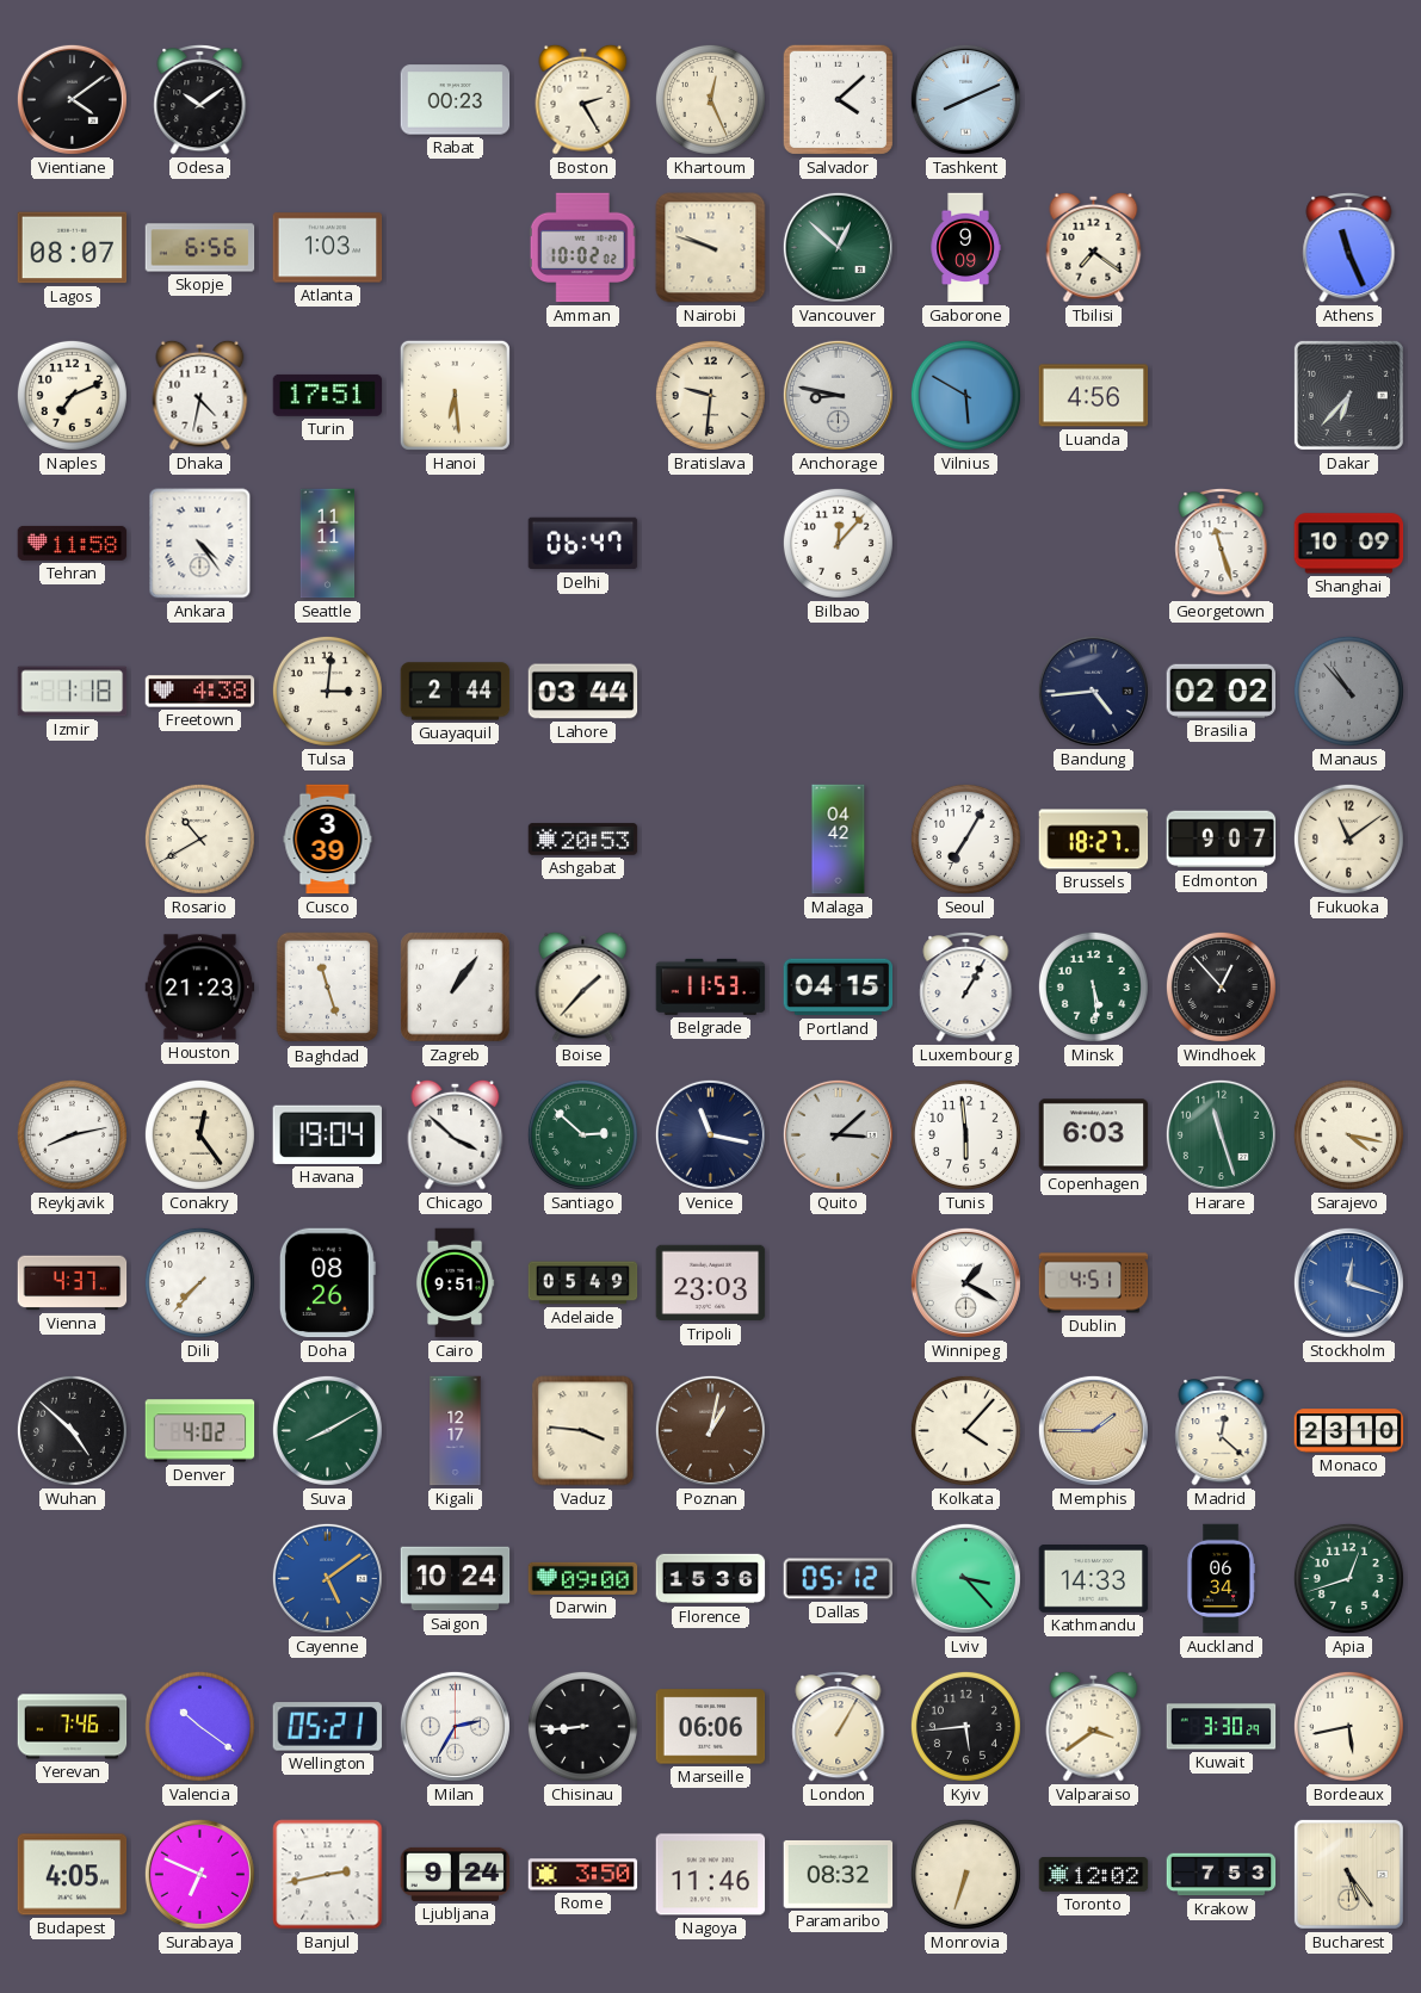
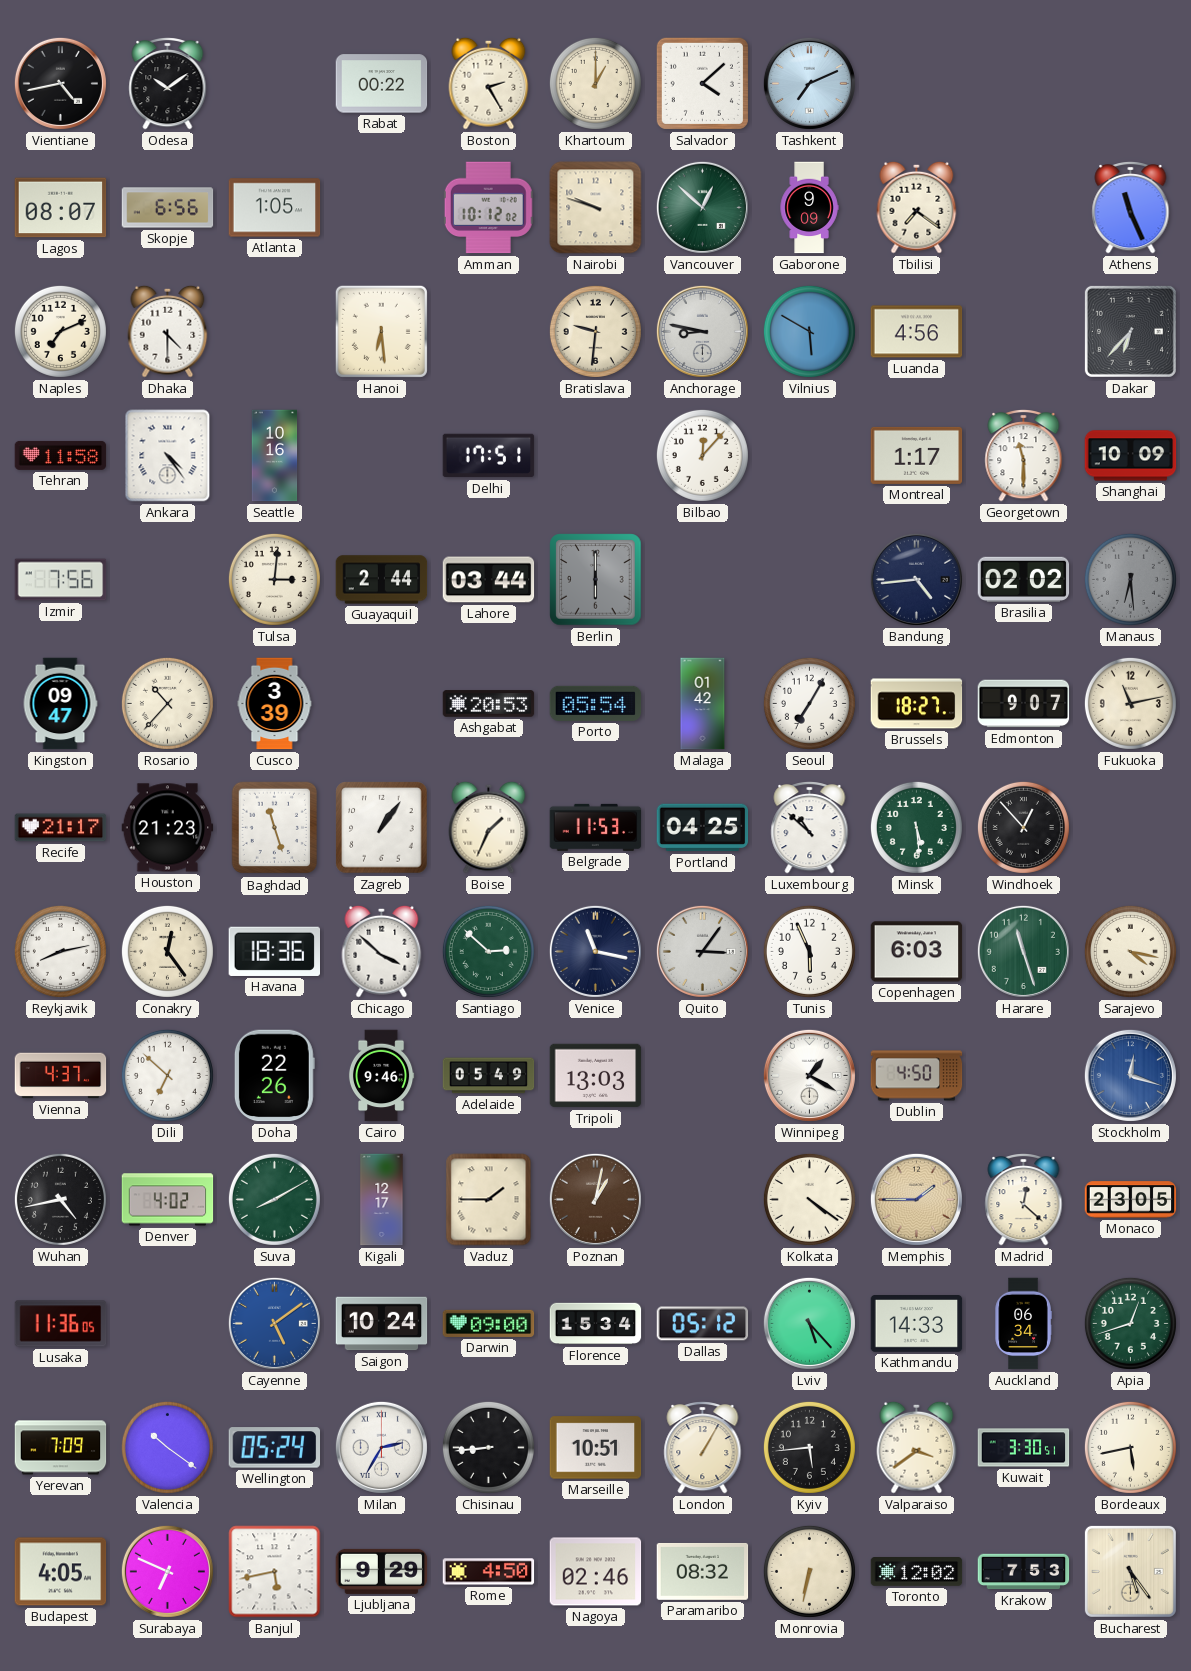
Vientiane: 4:09 -> 4:43
Rabat: 00:23 -> 00:22
Khartoum: 12:26 -> 1:00
Tashkent: 8:11 -> 7:11
Atlanta: 1:03 -> 1:05
Amman: 10:02 -> 10:12
Dhaka: 4:32 -> 4:30
Turin: 17:51 -> none
Seattle: 11:11 -> 10:16
Delhi: 06:47 -> 17:51
Montreal: none -> 1:17
Georgetown: 11:27 -> 11:30
Izmir: 1:18 -> 7:56
Freetown: 4:38 -> none
Berlin: none -> 6:00
Manaus: 10:53 -> 6:29
Kingston: none -> 09:47
Rosario: 10:40 -> 10:37
Porto: none -> 05:54
Malaga: 04:42 -> 01:42
Fukuoka: 11:09 -> 11:13
Recife: none -> 21:17
Boise: 1:37 -> 1:34
Portland: 04:15 -> 04:25
Luxembourg: 1:05 -> 10:52
Havana: 19:04 -> 18:36
Quito: 3:08 -> 3:06
Tunis: 5:59 -> 5:56
Dili: 7:37 -> 6:52
Doha: 08:26 -> 22:26
Cairo: 9:51 -> 9:46
Tripoli: 23:03 -> 13:03
Dublin: 4:51 -> 4:50
Wuhan: 4:52 -> 4:43
Vaduz: 3:46 -> 1:45
Kolkata: 4:07 -> 4:21
Monaco: 23:10 -> 23:05
Lusaka: none -> 11:36
Florence: 15:36 -> 15:34
Lviv: 3:23 -> 5:23
Yerevan: 7:46 -> 7:09
Wellington: 05:21 -> 05:24
Marseille: 06:06 -> 10:51
Kuwait: 3:30:29 -> 3:30:51
Banjul: 2:43 -> 5:43
Ljubljana: 9:24 -> 9:29
Rome: 3:50 -> 4:50
Nagoya: 11:46 -> 02:46
Monrovia: 6:33 -> 6:32
